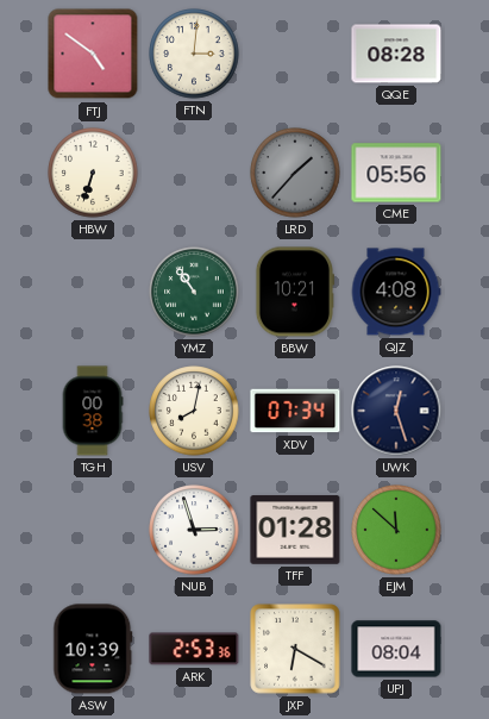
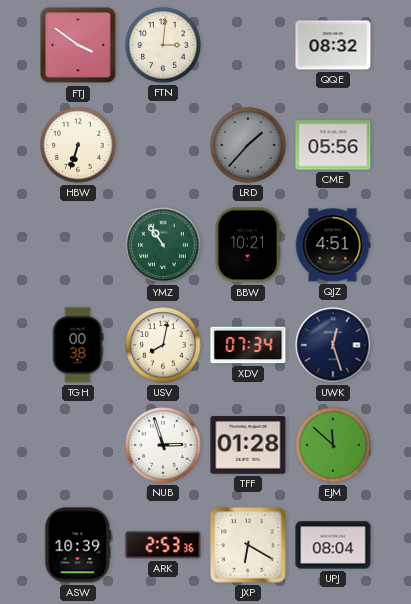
FTJ: 4:51 -> 3:51
QQE: 08:28 -> 08:32
QJZ: 4:08 -> 4:51
